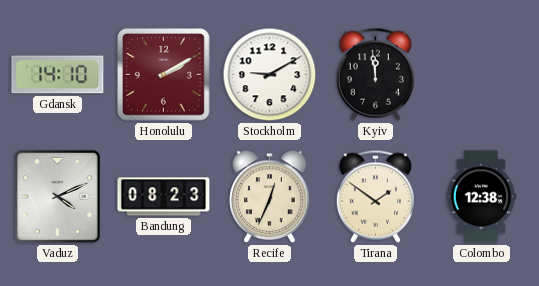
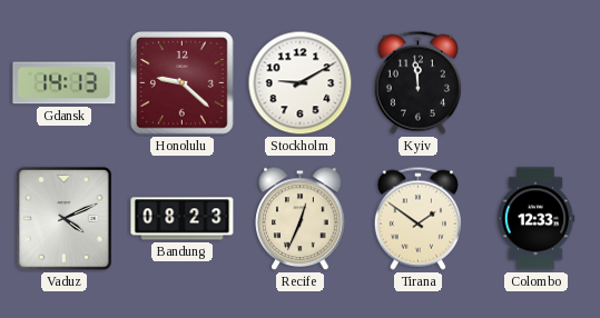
Gdansk: 14:10 -> 14:13
Honolulu: 2:10 -> 9:22
Colombo: 12:38 -> 12:33
